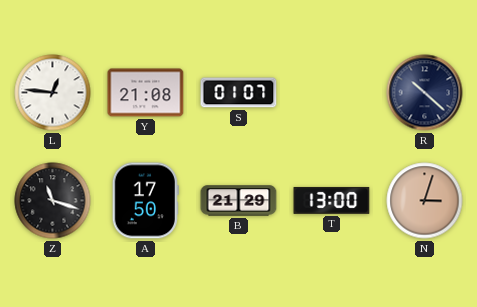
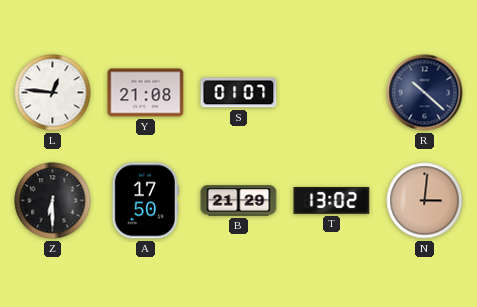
Z: 11:18 -> 6:30
T: 13:00 -> 13:02
N: 3:03 -> 3:01
